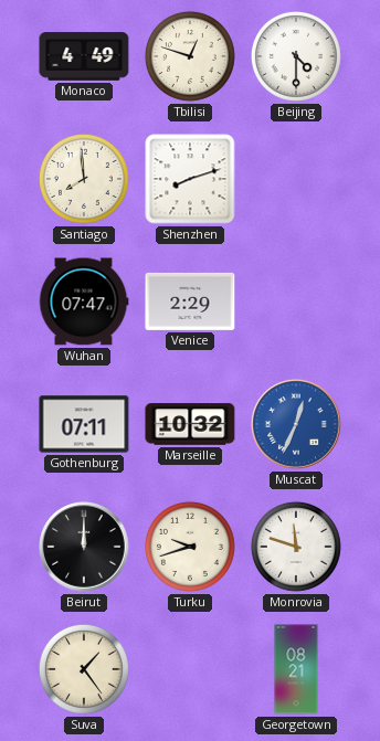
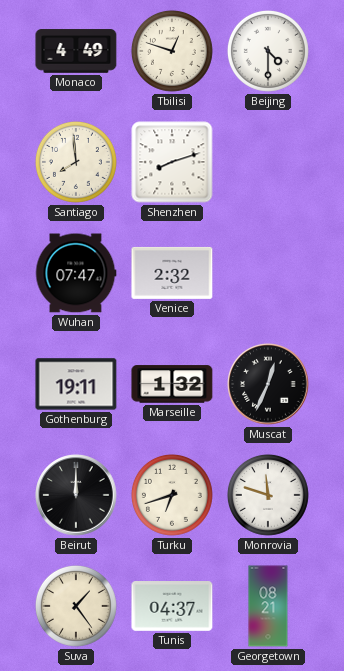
Venice: 2:29 -> 2:32
Gothenburg: 07:11 -> 19:11
Marseille: 10:32 -> 1:32
Muscat dial: blue -> black
Turku: 9:42 -> 6:42
Tunis: none -> 04:37
